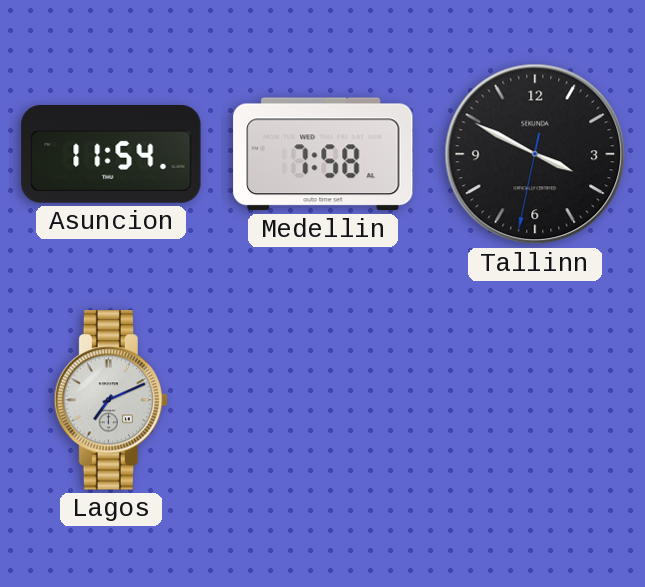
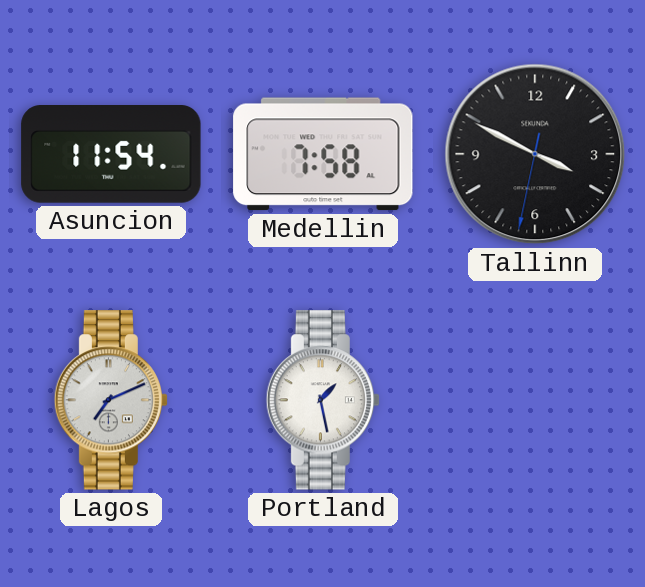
Portland: none -> 1:28
